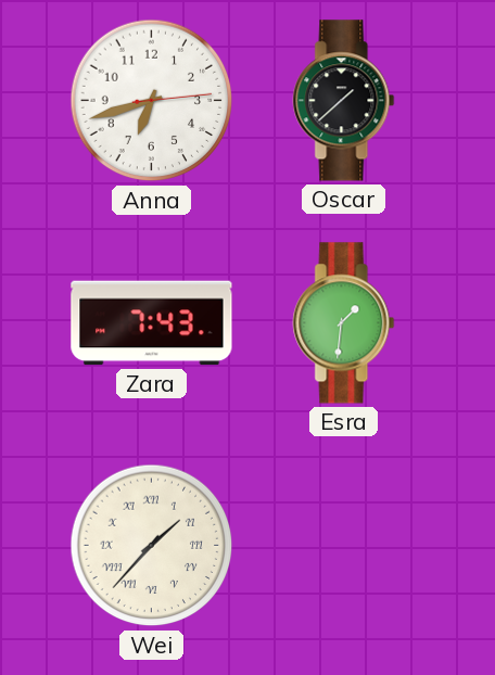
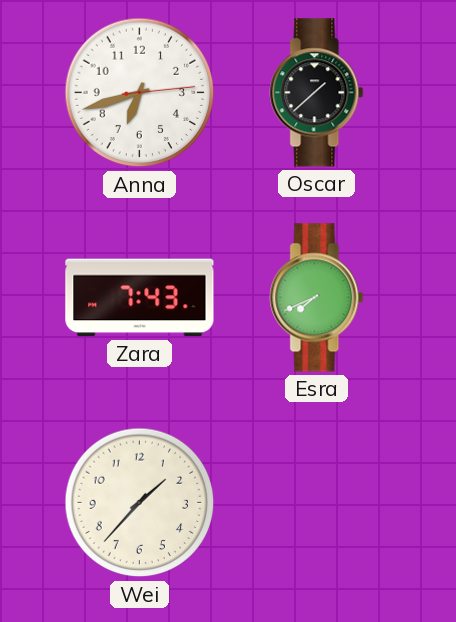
Esra: 1:31 -> 7:41
Wei numerals: Roman -> Arabic
